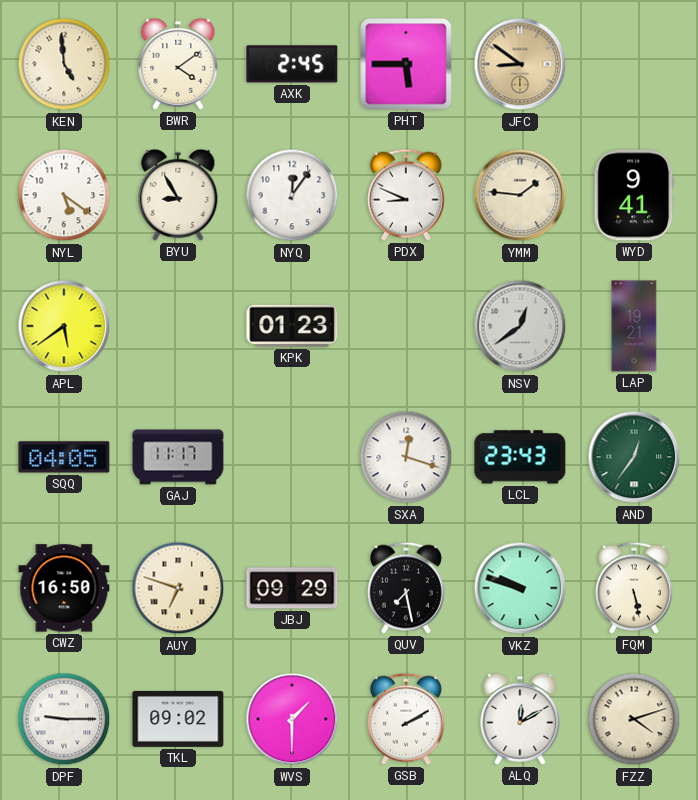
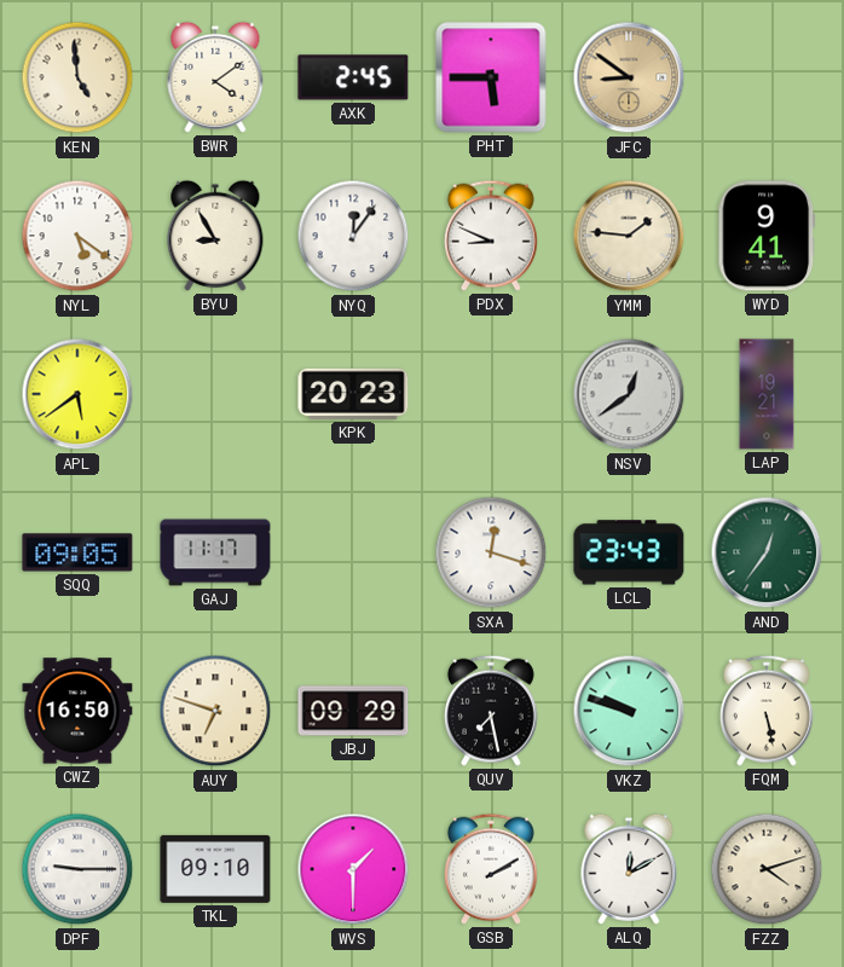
KPK: 01:23 -> 20:23
SQQ: 04:05 -> 09:05
TKL: 09:02 -> 09:10
